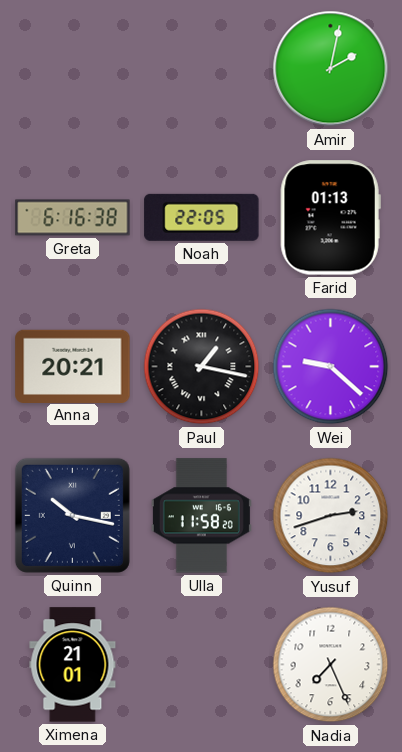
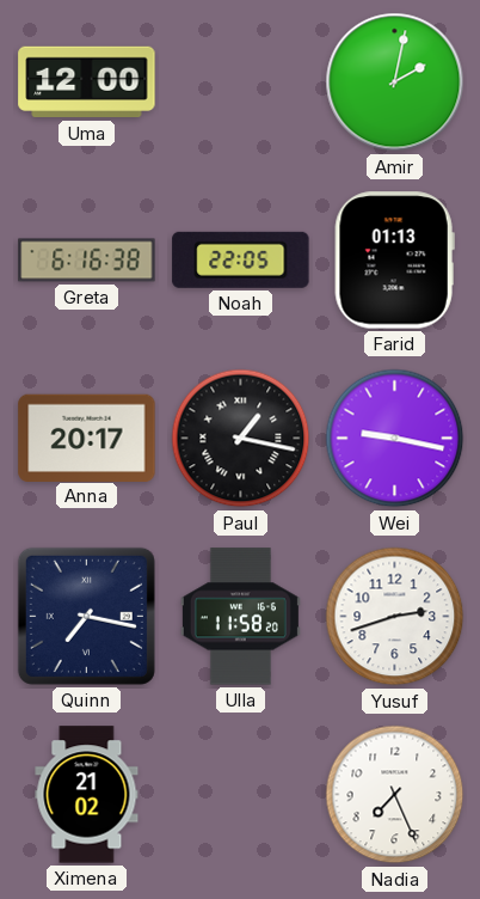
Uma: none -> 12:00
Anna: 20:21 -> 20:17
Wei: 9:22 -> 9:17
Quinn: 10:17 -> 7:17
Ximena: 21:01 -> 21:02
